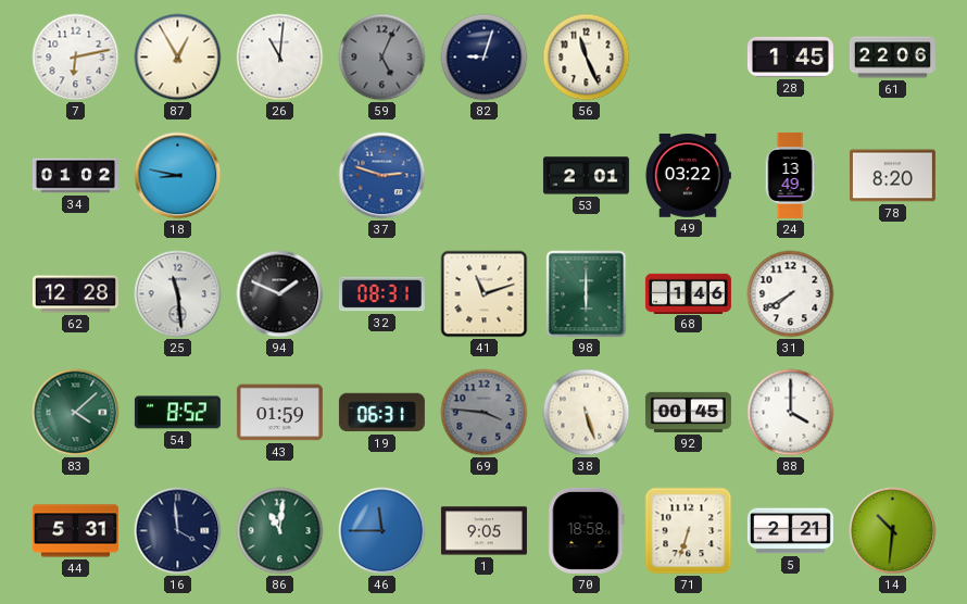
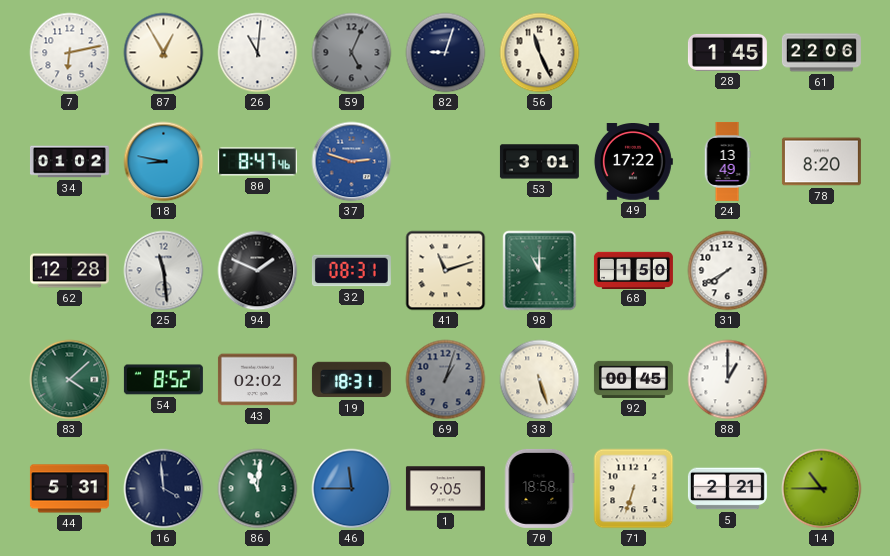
80: none -> 8:47
53: 2:01 -> 3:01
49: 03:22 -> 17:22
98: 6:00 -> 11:00
68: 1:46 -> 1:50
43: 01:59 -> 02:02
19: 06:31 -> 18:31
69: 3:46 -> 1:03
88: 4:00 -> 1:00
14: 10:31 -> 10:45
